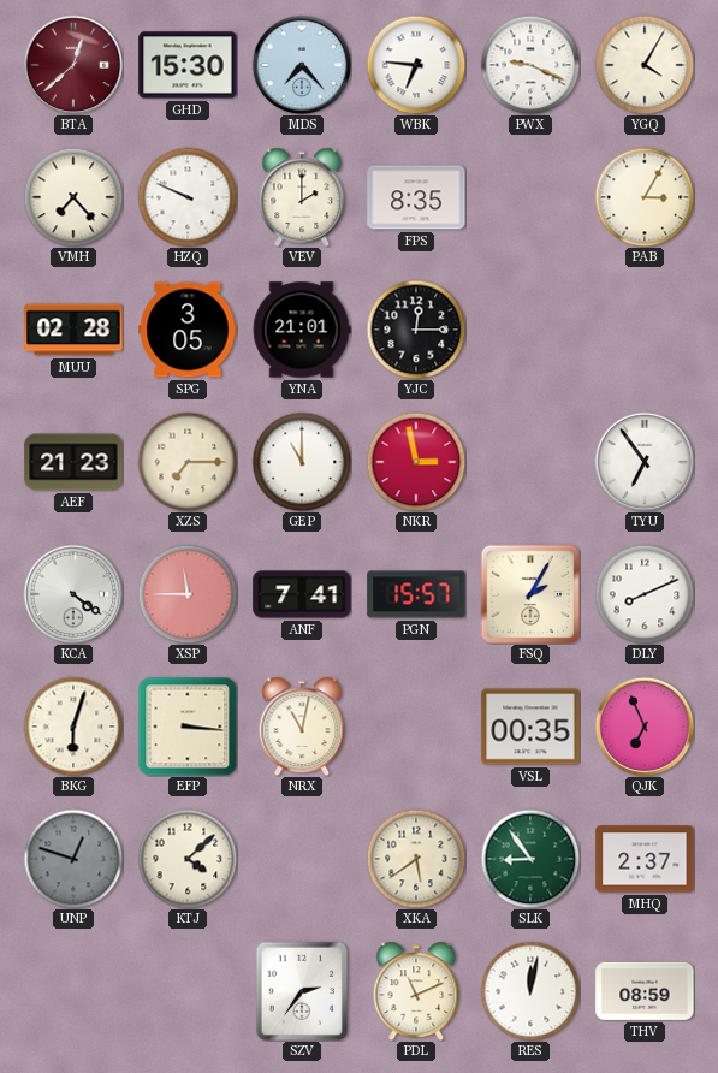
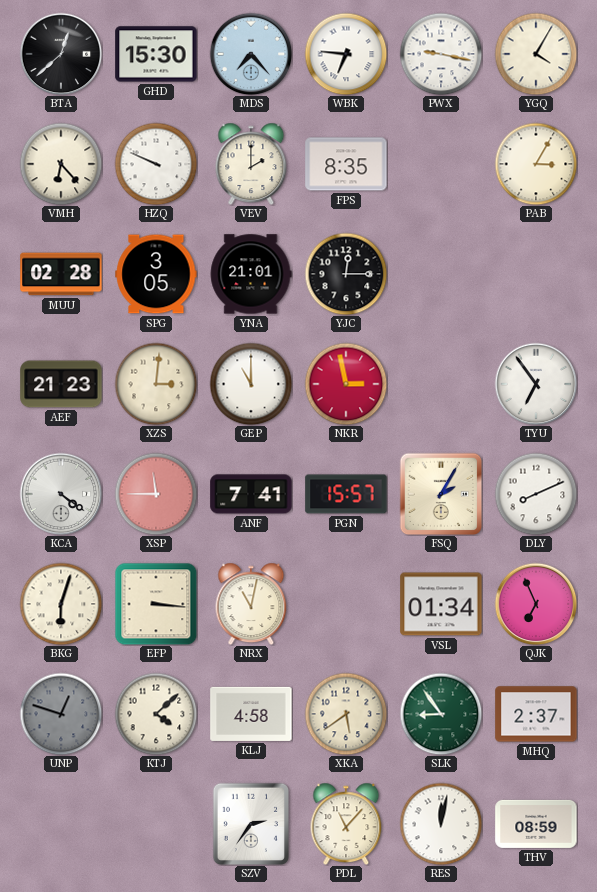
BTA dial: burgundy -> black
PWX: 9:19 -> 9:17
VMH: 7:23 -> 6:23
XZS: 7:15 -> 3:01
VSL: 00:35 -> 01:34
KLJ: none -> 4:58
PDL: 11:11 -> 11:07
